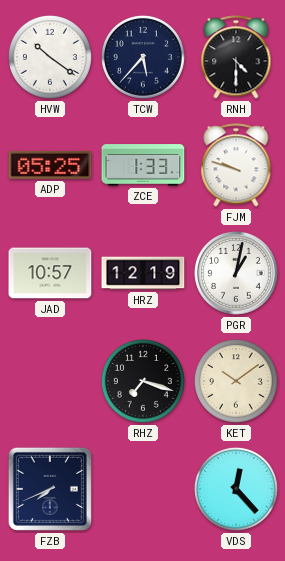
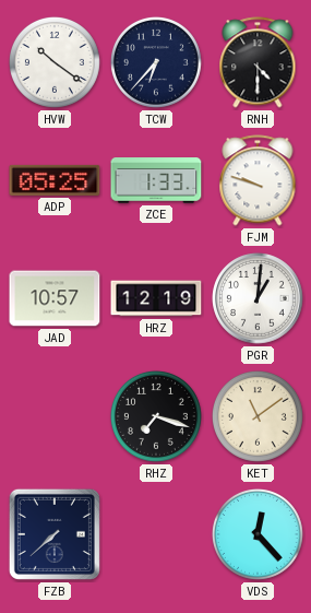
TCW: 5:37 -> 6:37
PGR: 1:02 -> 1:01
KET: 10:09 -> 11:09
FZB: 7:41 -> 7:38
